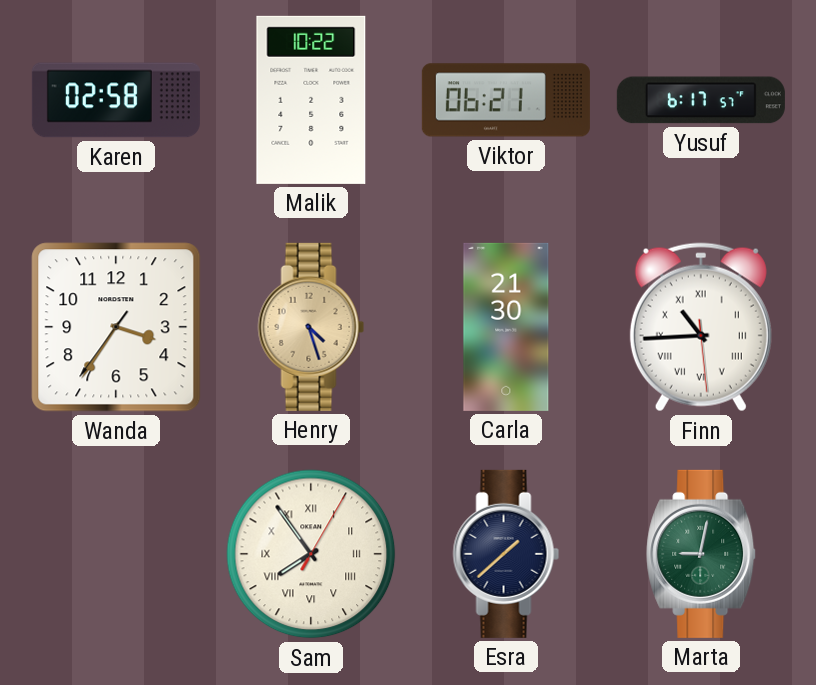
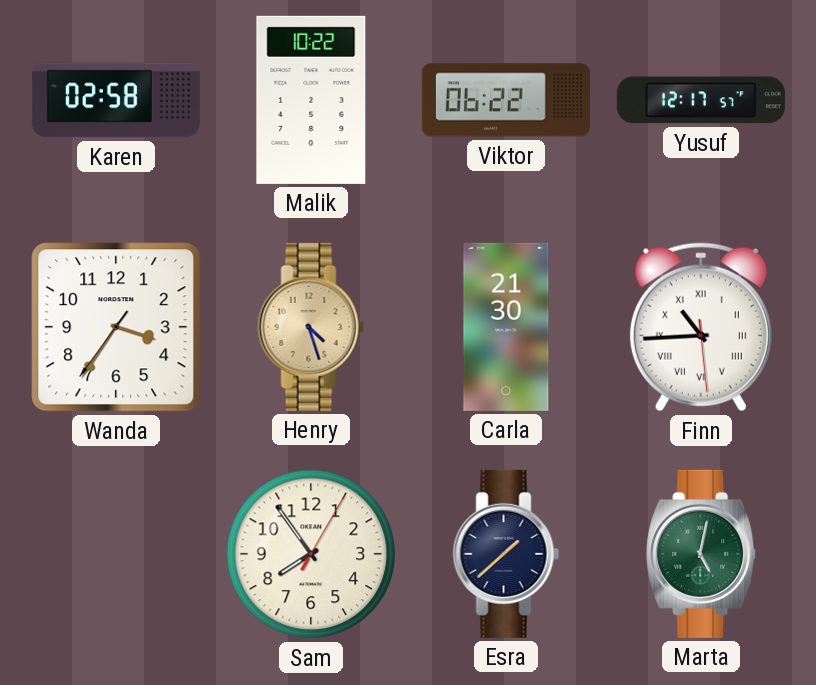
Viktor: 06:21 -> 06:22
Yusuf: 6:17 -> 12:17
Sam numerals: Roman -> Arabic
Marta: 9:02 -> 5:02
